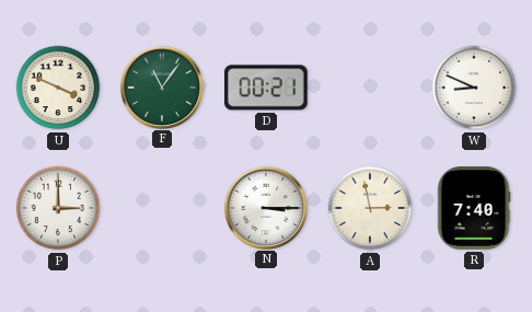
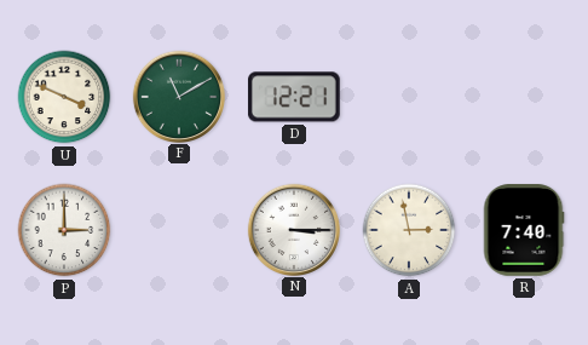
F: 11:06 -> 11:10
D: 00:21 -> 12:21
W: 8:49 -> none
